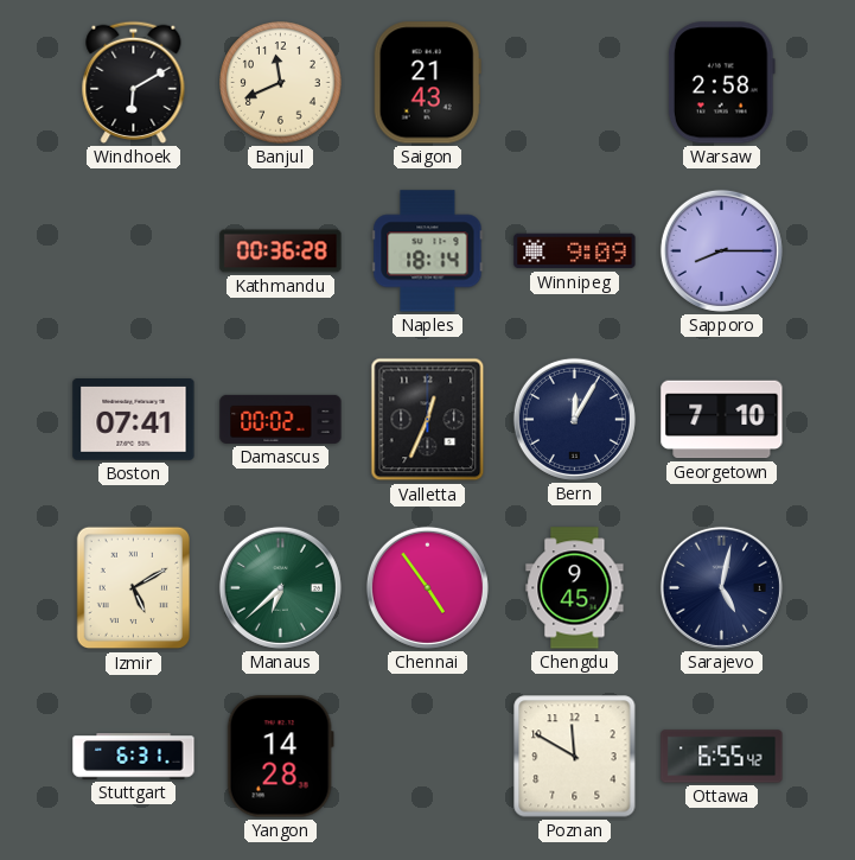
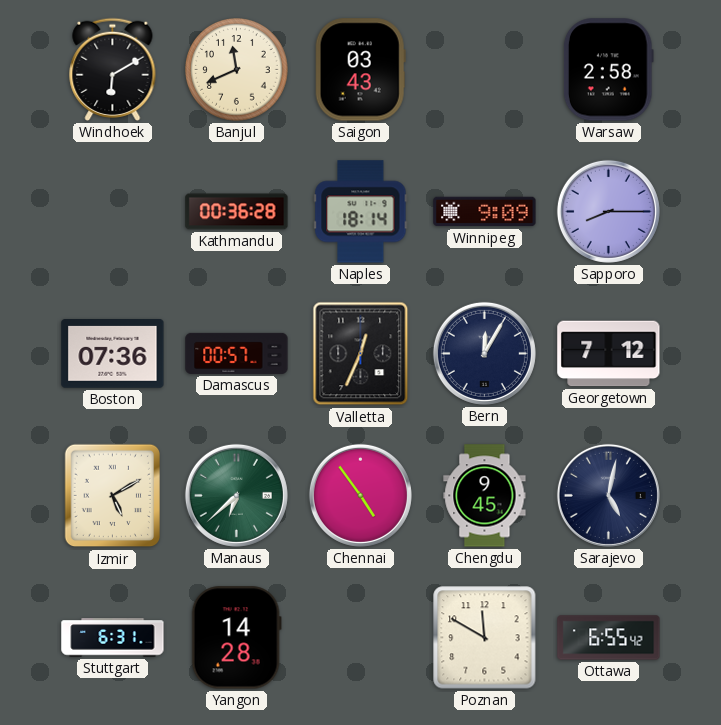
Saigon: 21:43 -> 03:43
Boston: 07:41 -> 07:36
Damascus: 00:02 -> 00:57
Georgetown: 7:10 -> 7:12
